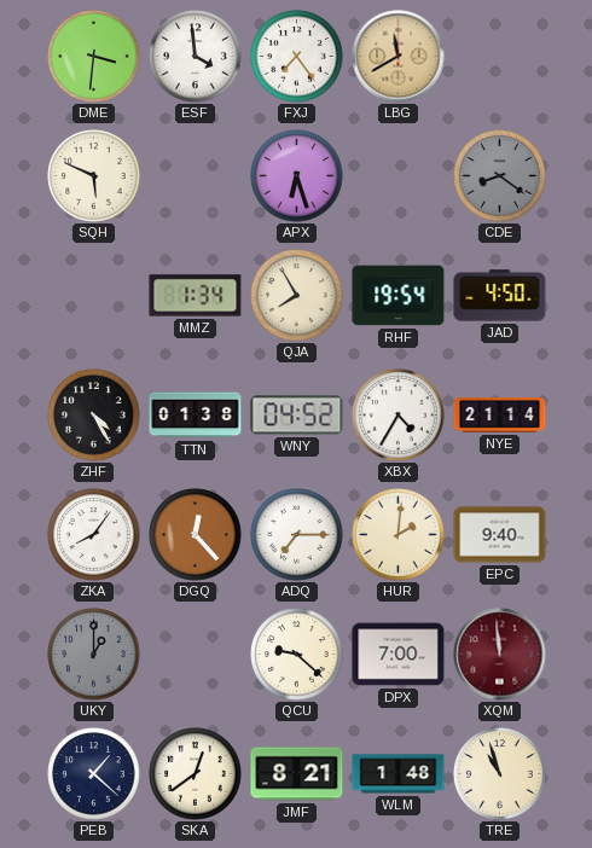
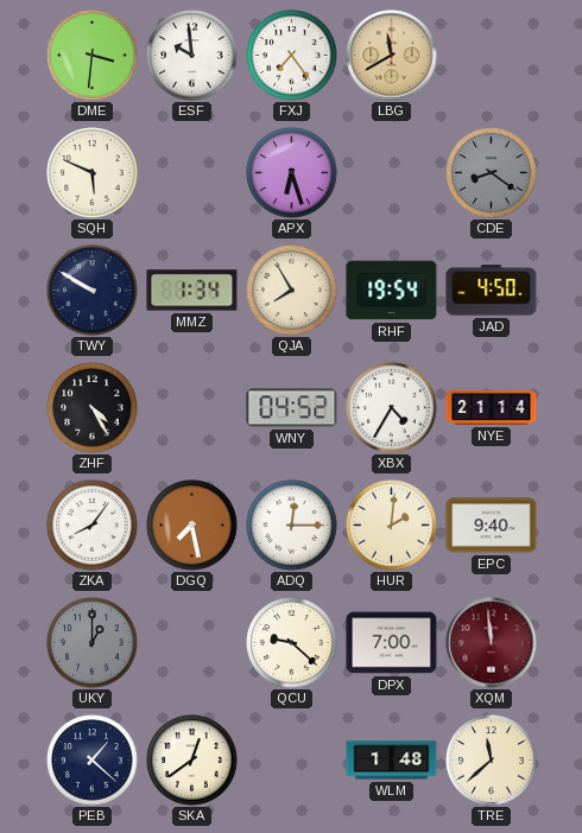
ESF: 3:59 -> 9:59
TWY: none -> 9:50
TTN: 01:38 -> none
DGQ: 12:23 -> 7:28
ADQ: 7:15 -> 12:15
JMF: 8:21 -> none
TRE: 10:57 -> 11:38
